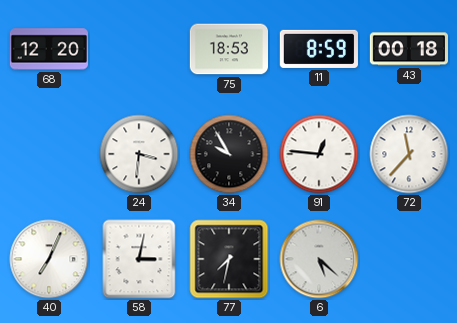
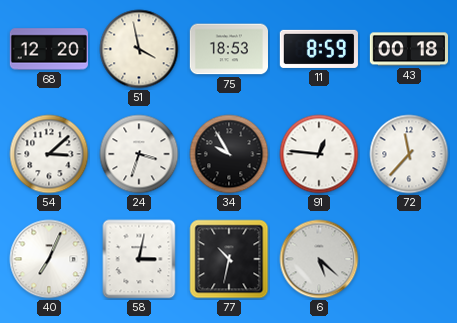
51: none -> 3:58
54: none -> 3:08
24: 3:31 -> 3:33
77: 7:32 -> 10:32
